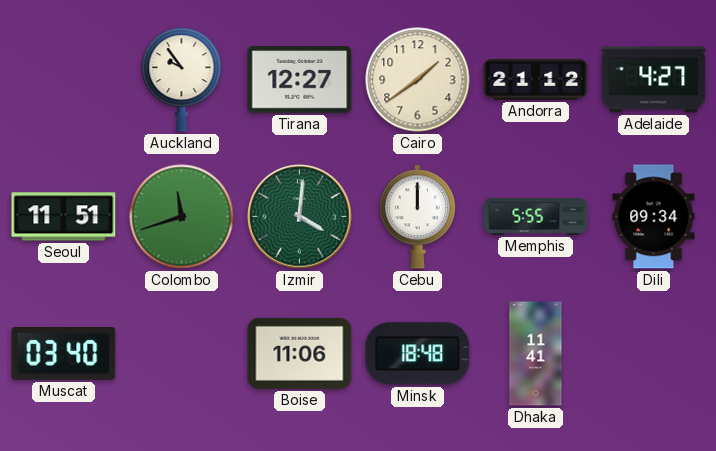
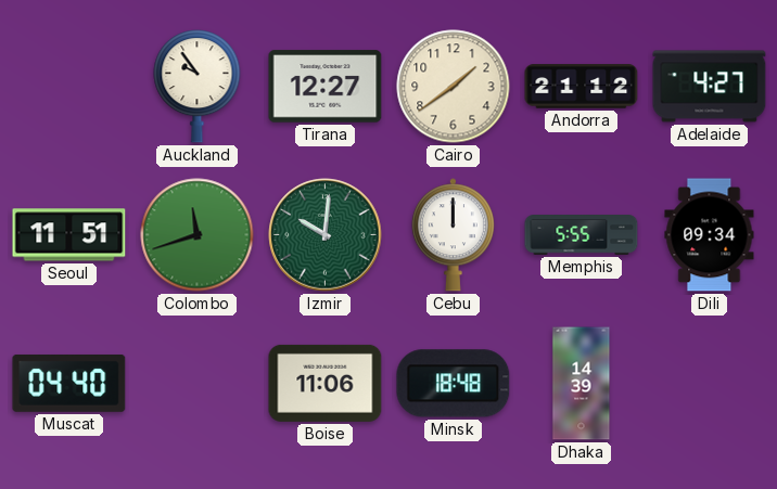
Izmir: 4:01 -> 10:01
Muscat: 03:40 -> 04:40
Dhaka: 11:41 -> 14:39
